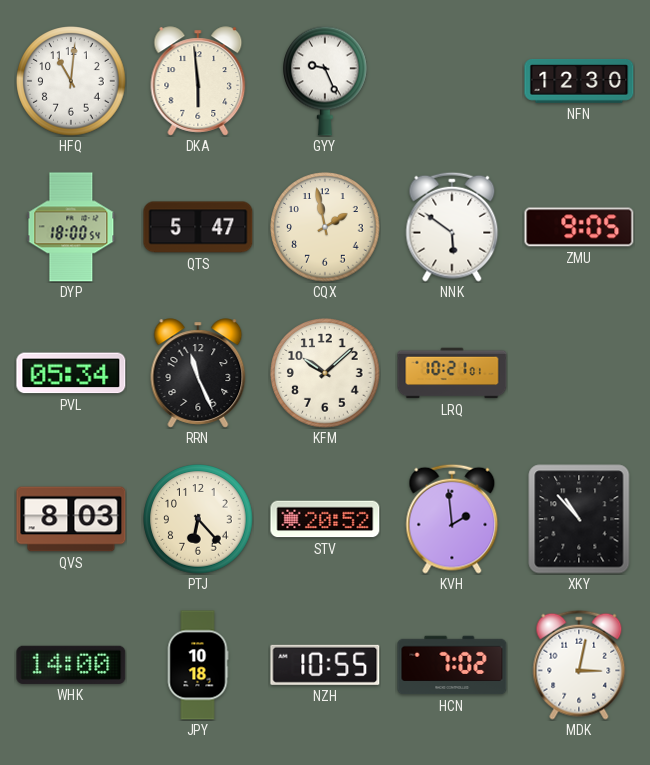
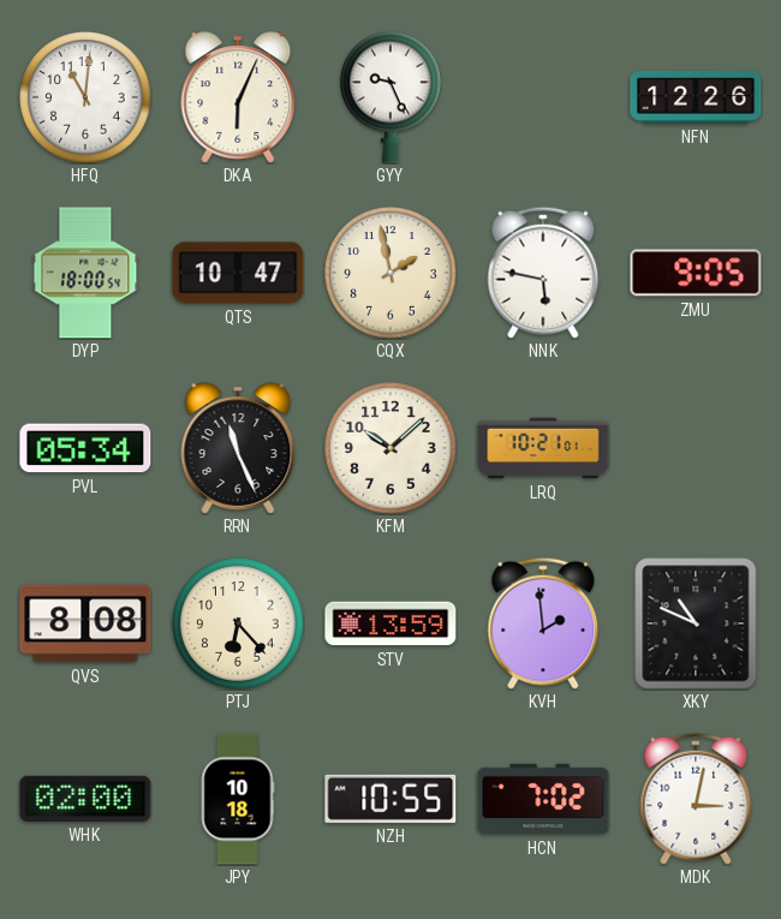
DKA: 5:59 -> 6:04
NFN: 12:30 -> 12:26
QTS: 5:47 -> 10:47
NNK: 5:51 -> 5:47
QVS: 8:03 -> 8:08
STV: 20:52 -> 13:59
XKY: 10:53 -> 10:49
WHK: 14:00 -> 02:00
